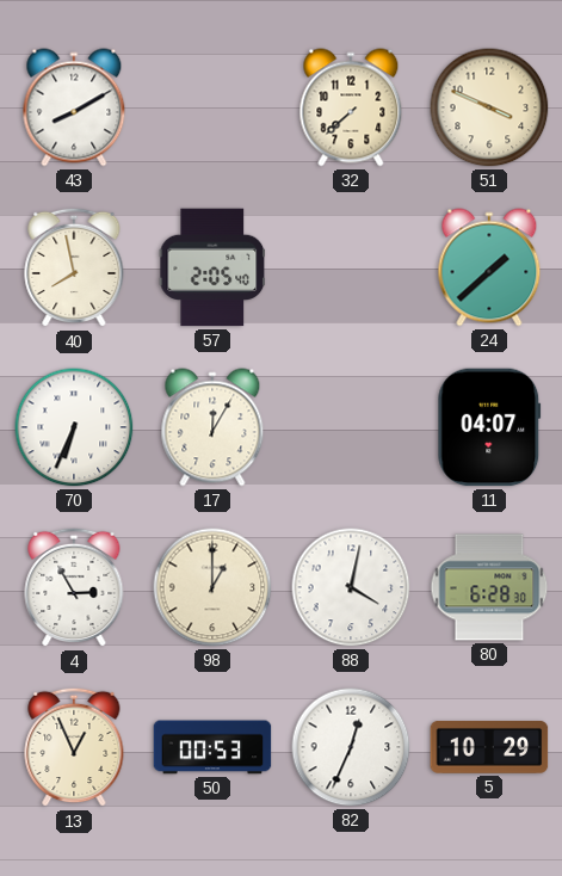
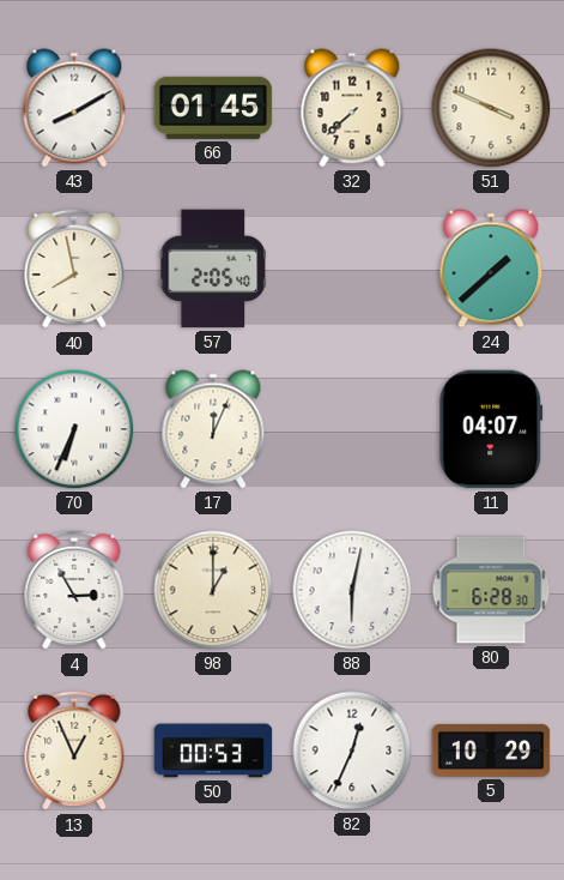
66: none -> 01:45
17: 12:05 -> 12:04
88: 4:02 -> 6:02
